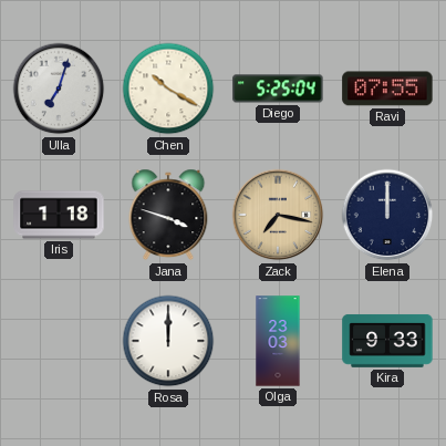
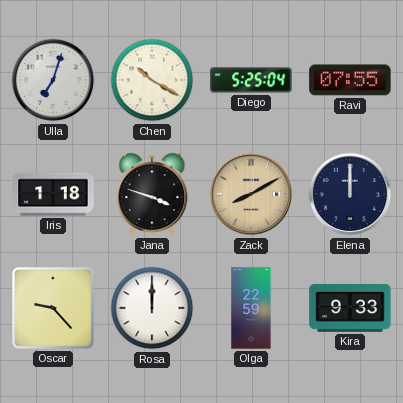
Zack: 7:17 -> 8:10
Oscar: none -> 9:23
Olga: 23:03 -> 22:59
